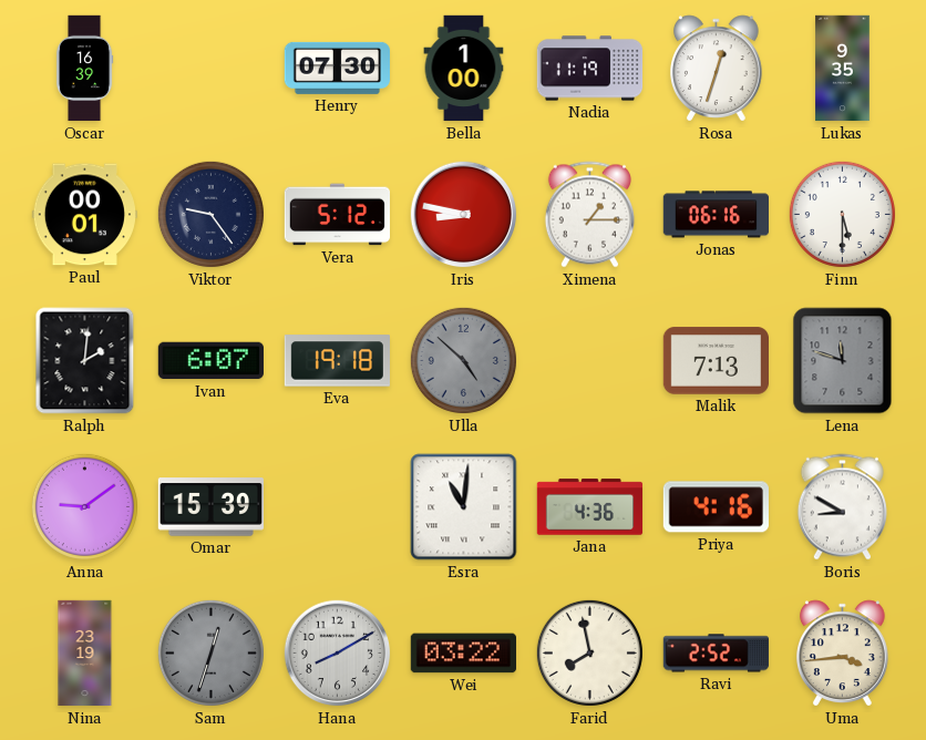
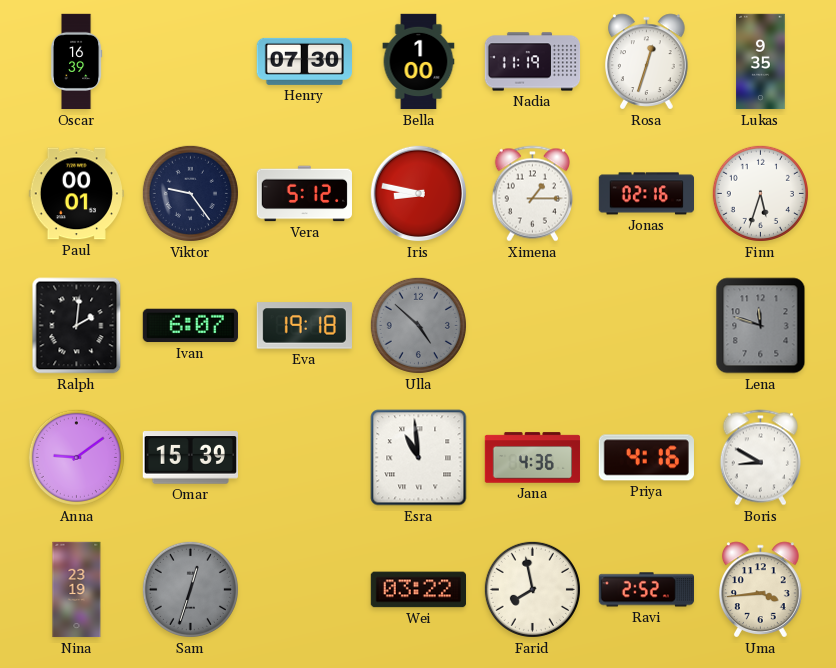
Jonas: 06:16 -> 02:16
Finn: 5:30 -> 5:33
Malik: 7:13 -> none
Esra: 11:01 -> 10:59
Hana: 8:10 -> none
